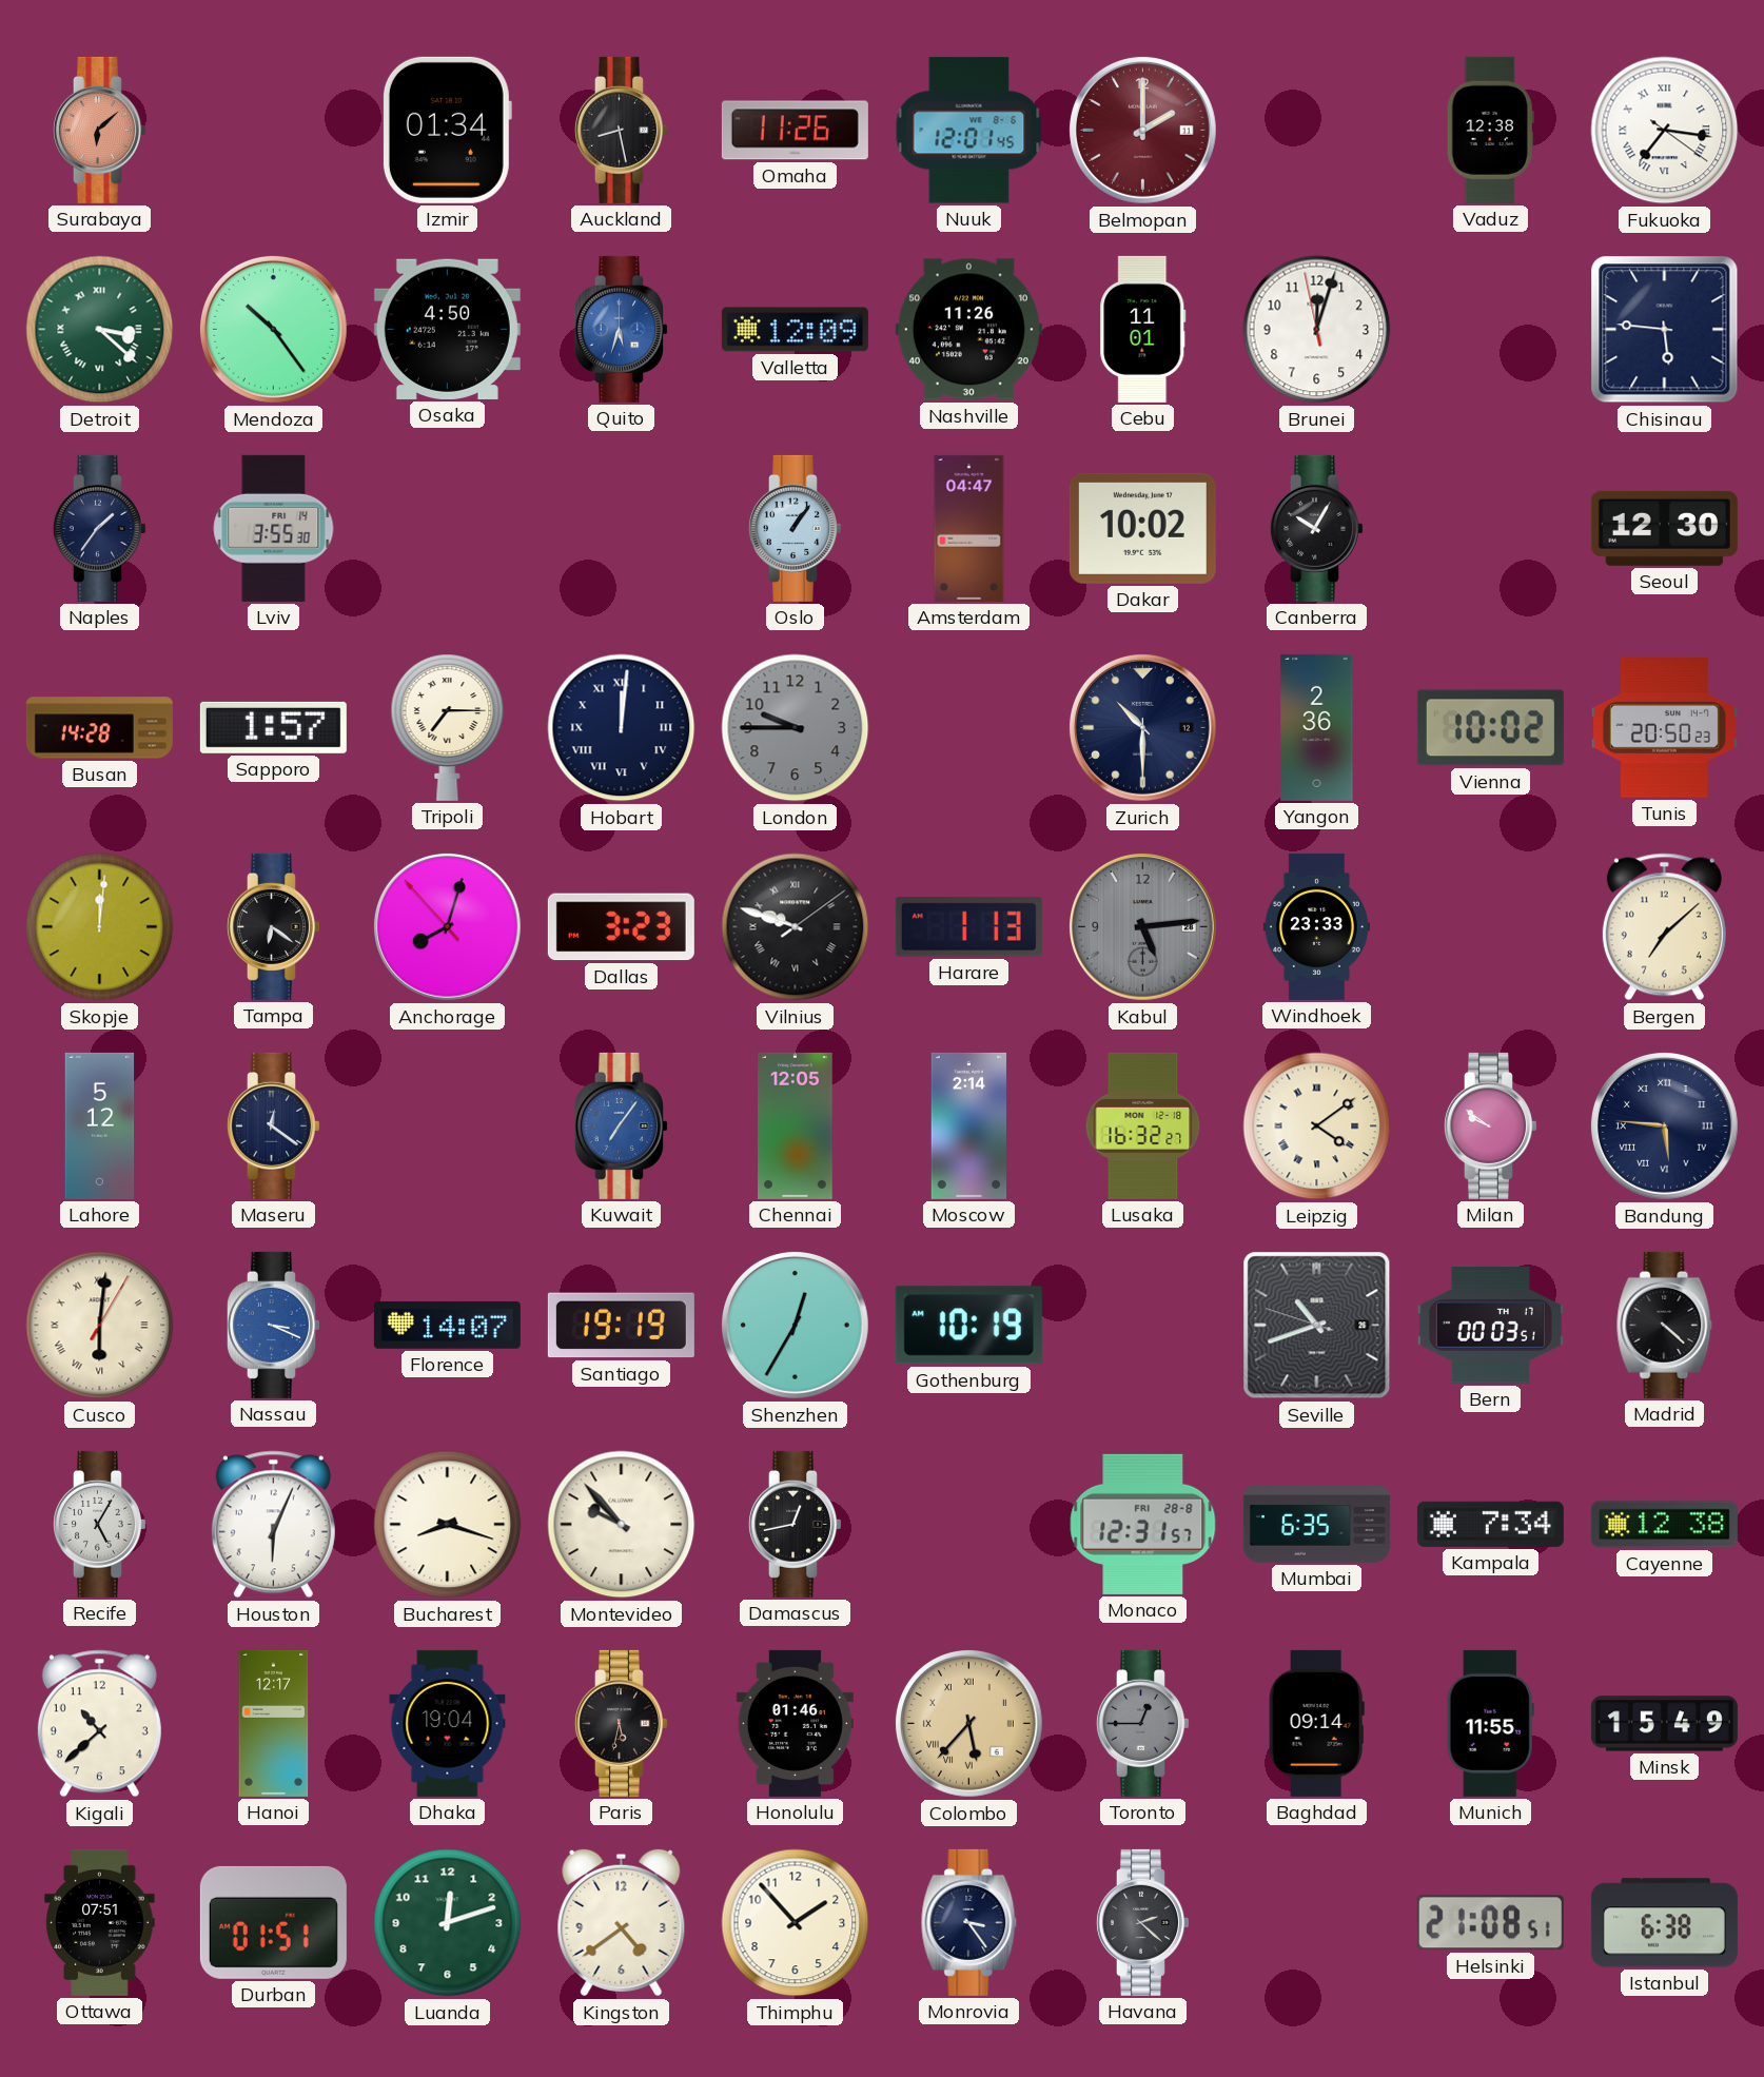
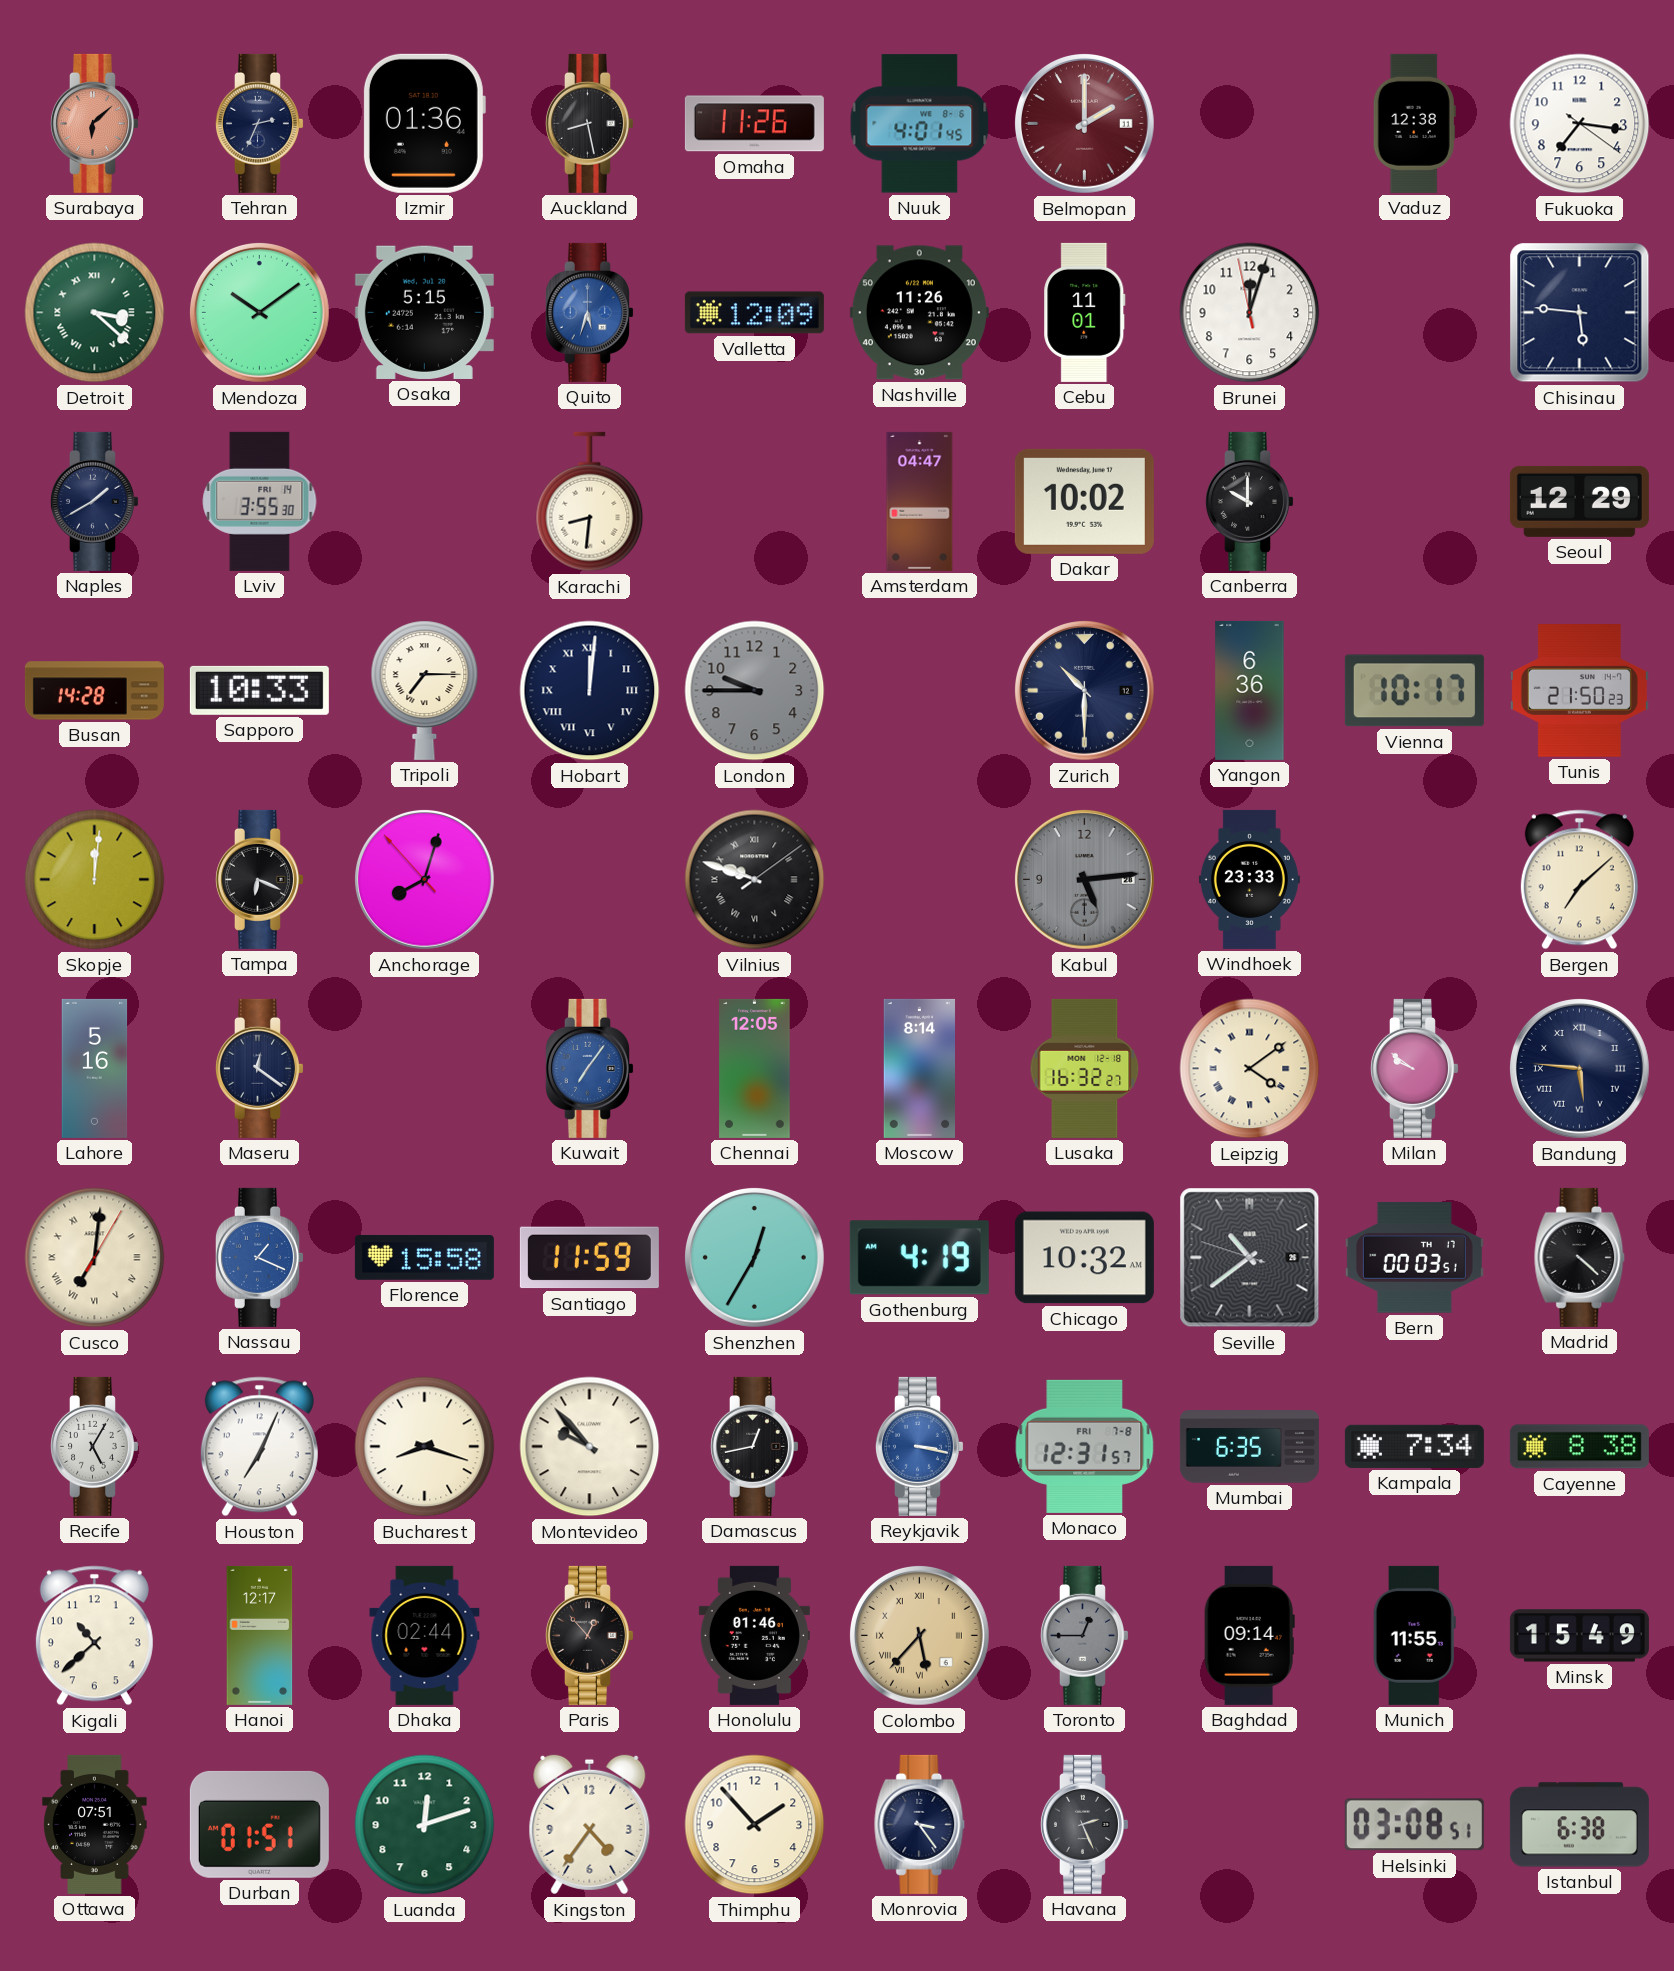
Tehran: none -> 2:34
Izmir: 01:34 -> 01:36
Nuuk: 12:01 -> 4:01
Fukuoka numerals: Roman -> Arabic
Mendoza: 10:24 -> 10:09
Osaka: 4:50 -> 5:15
Naples: 1:36 -> 1:40
Karachi: none -> 8:31
Oslo: 1:06 -> none
Canberra: 10:05 -> 10:00
Seoul: 12:30 -> 12:29
Sapporo: 1:57 -> 10:33
Yangon: 2:36 -> 6:36
Vienna: 10:02 -> 10:17
Tunis: 20:50 -> 21:50
Tampa: 6:21 -> 6:19
Dallas: 3:23 -> none
Harare: 1:13 -> none
Lahore: 5:12 -> 5:16
Moscow: 2:14 -> 8:14
Cusco: 6:01 -> 7:01
Nassau: 3:19 -> 1:19
Florence: 14:07 -> 15:58
Santiago: 19:19 -> 11:59
Gothenburg: 10:19 -> 4:19
Chicago: none -> 10:32
Seville: 10:41 -> 10:38
Houston: 6:04 -> 7:04
Reykjavik: none -> 3:17
Monaco date: FRI 28-8 -> FRI 7-8
Cayenne: 12:38 -> 8:38
Dhaka: 19:04 -> 02:44
Paris: 5:32 -> 12:53
Kingston: 4:39 -> 4:36
Havana: 2:22 -> 2:26
Helsinki: 21:08 -> 03:08
